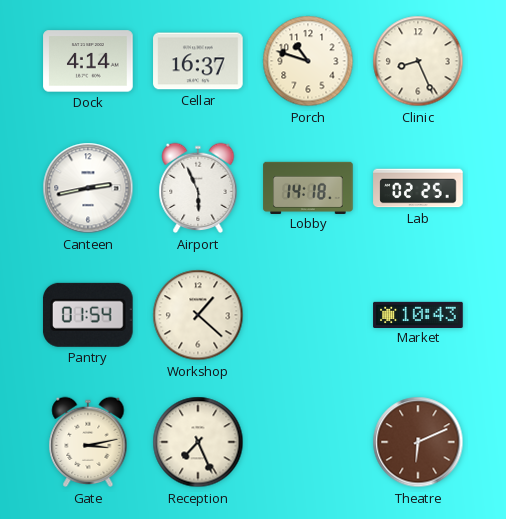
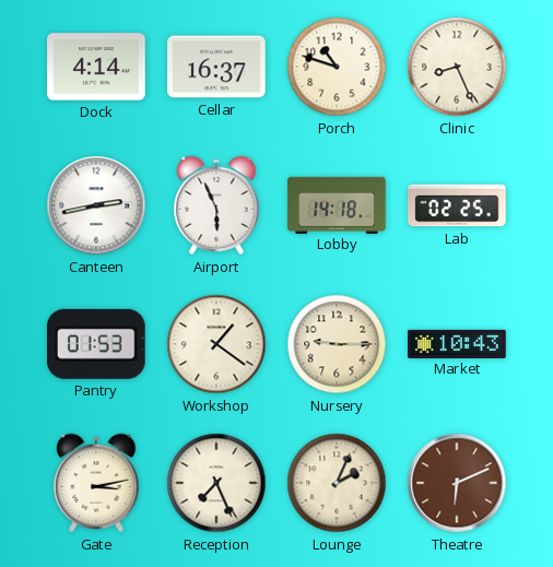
Pantry: 01:54 -> 01:53
Workshop: 1:22 -> 1:21
Nursery: none -> 9:15
Lounge: none -> 2:04
